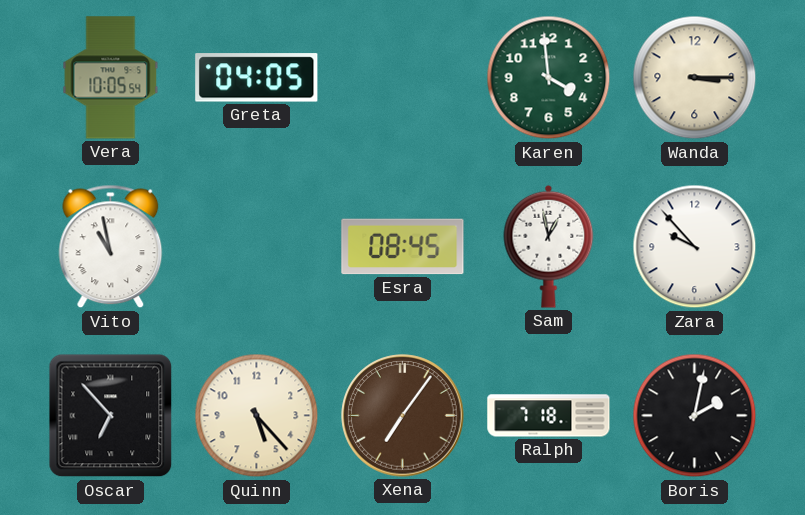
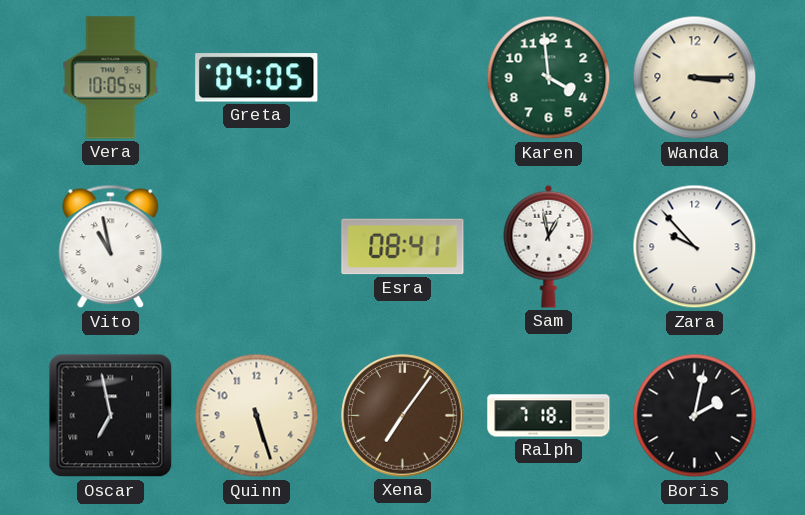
Esra: 08:45 -> 08:41
Oscar: 6:53 -> 6:58
Quinn: 5:23 -> 5:27
